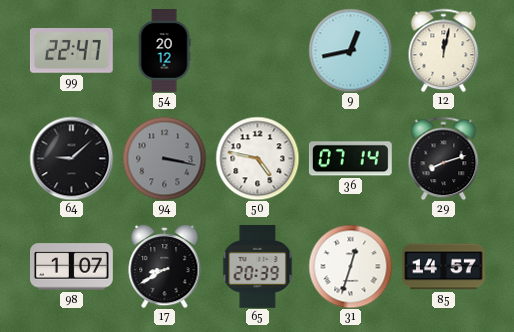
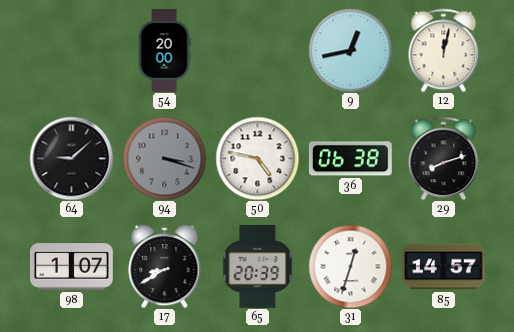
99: 22:47 -> none
54: 20:12 -> 20:00
94: 3:17 -> 3:18
36: 07:14 -> 06:38
